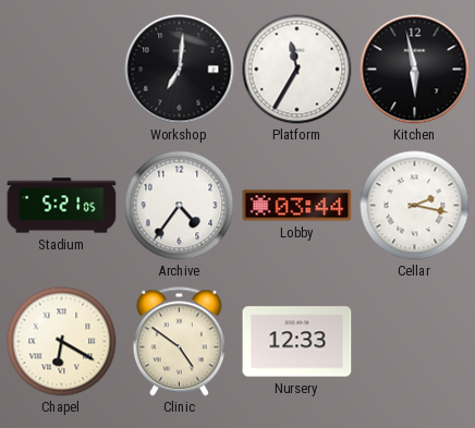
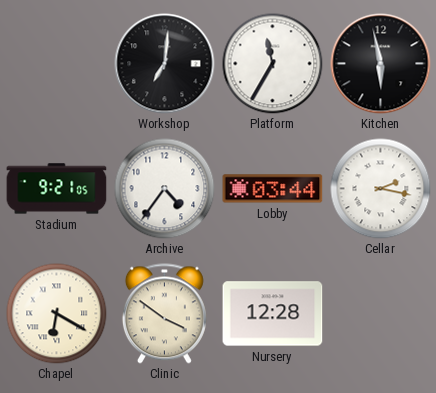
Stadium: 5:21 -> 9:21
Clinic: 4:51 -> 3:51
Nursery: 12:33 -> 12:28
